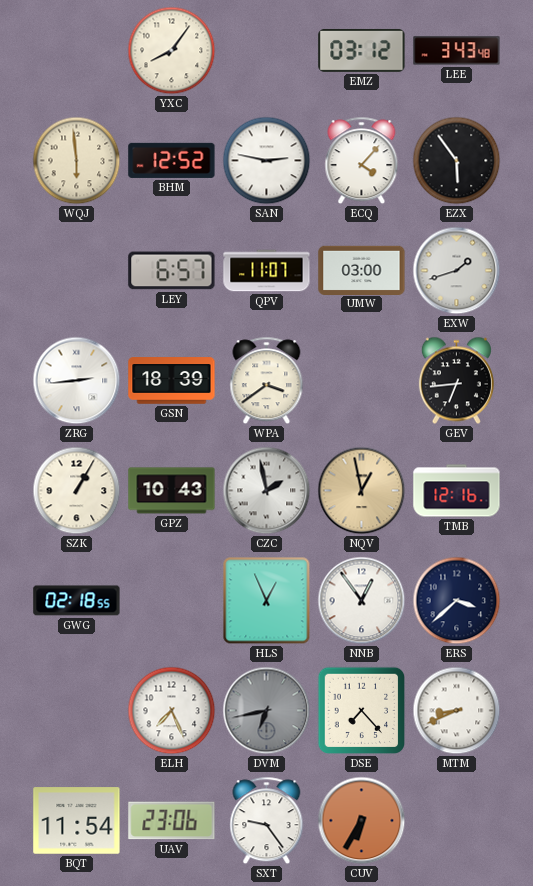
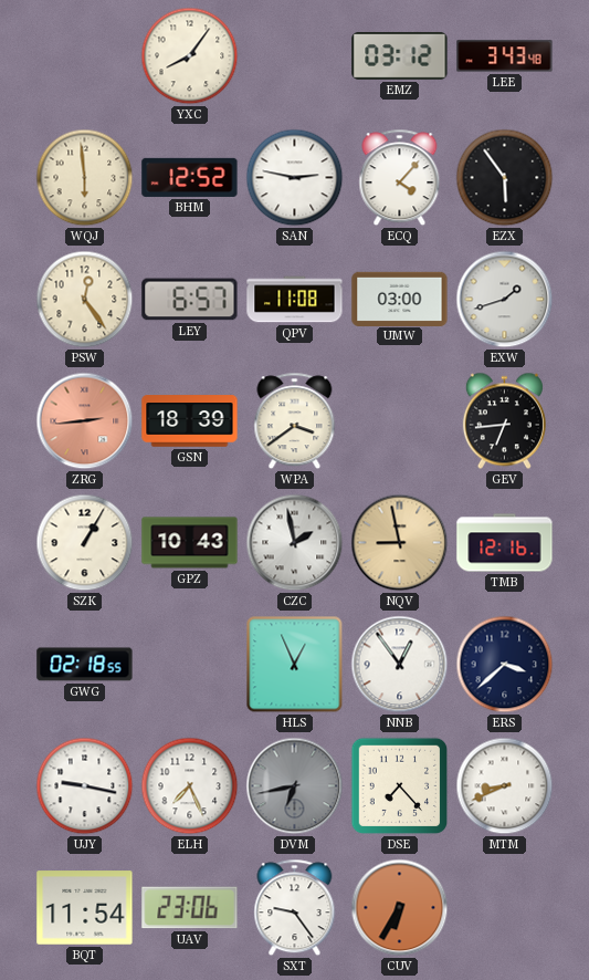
PSW: none -> 12:24
QPV: 11:07 -> 11:08
ZRG dial: white -> salmon
NQV: 12:58 -> 8:58
UJY: none -> 9:17
